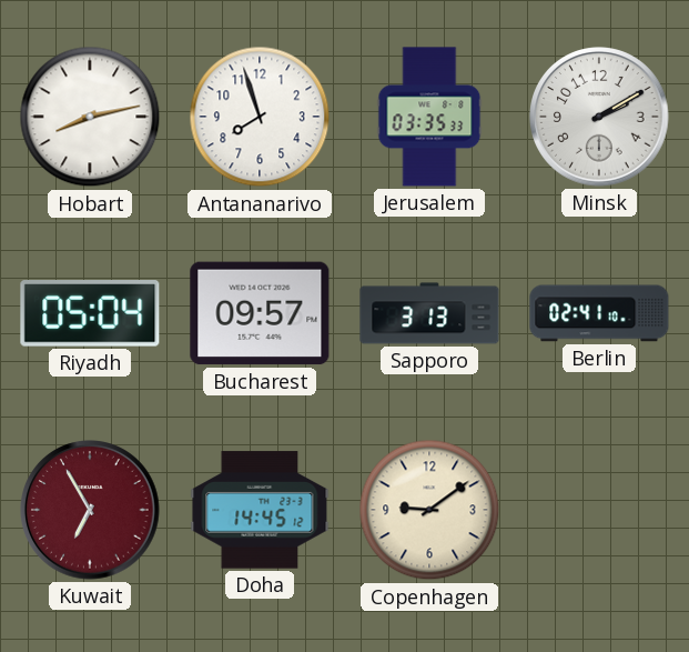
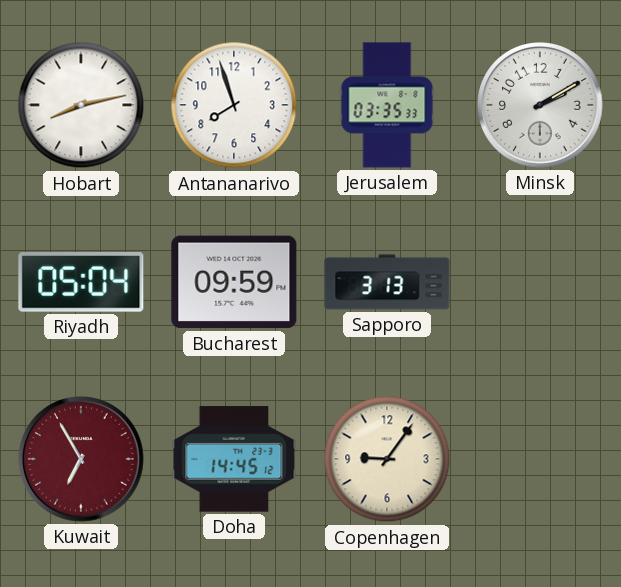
Bucharest: 09:57 -> 09:59
Berlin: 02:41 -> none
Copenhagen: 9:09 -> 9:06
